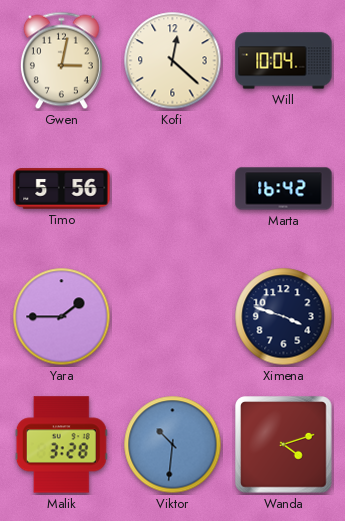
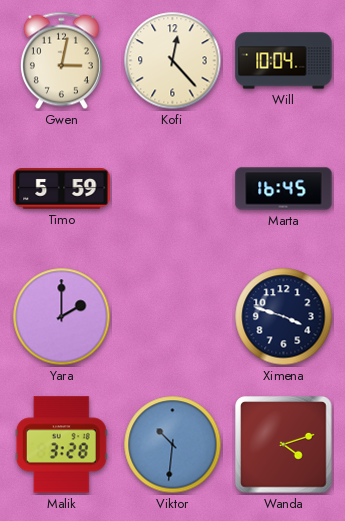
Kofi: 12:22 -> 12:23
Timo: 5:56 -> 5:59
Marta: 16:42 -> 16:45
Yara: 1:45 -> 2:00
